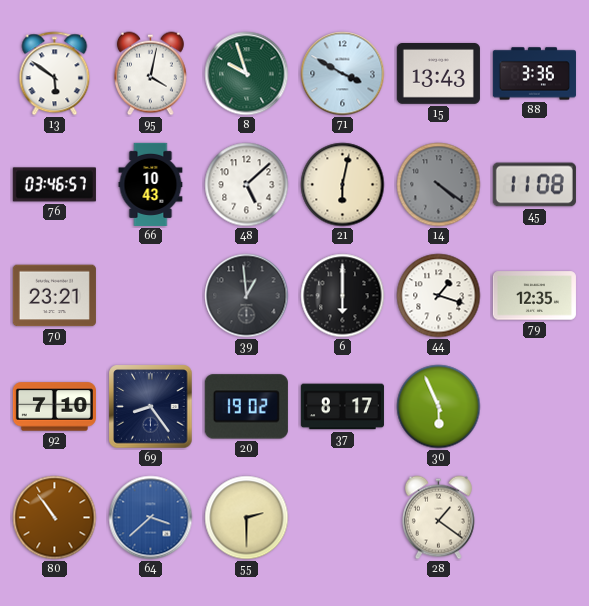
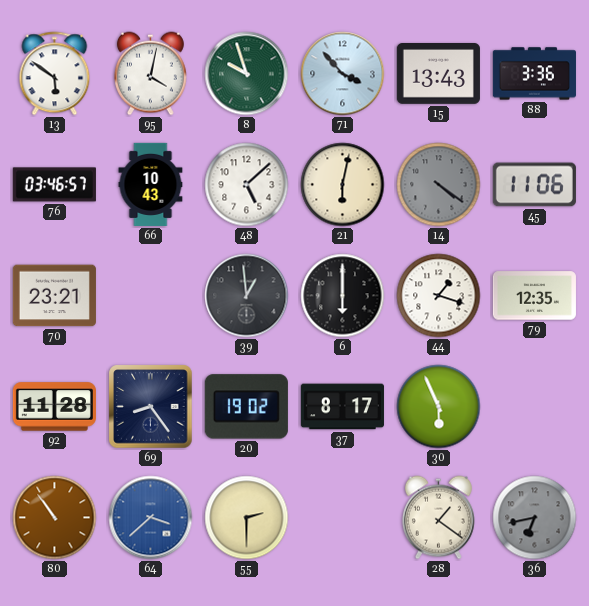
71: 3:50 -> 3:53
45: 11:08 -> 11:06
92: 7:10 -> 11:28
36: none -> 6:43
